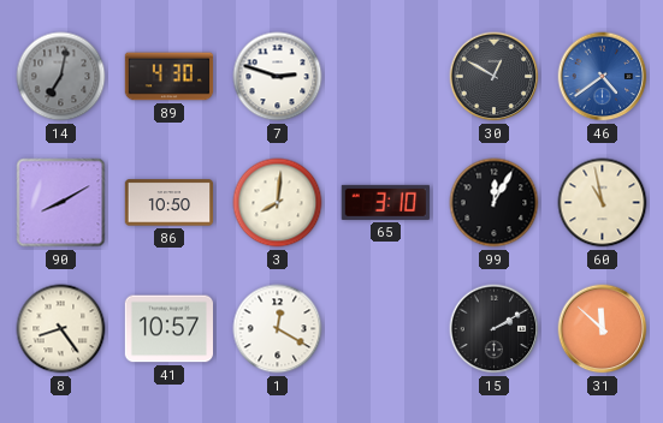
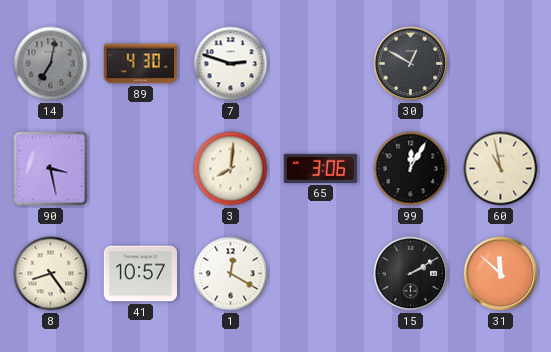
46: 4:39 -> none
90: 8:10 -> 3:28
86: 10:50 -> none
65: 3:10 -> 3:06
